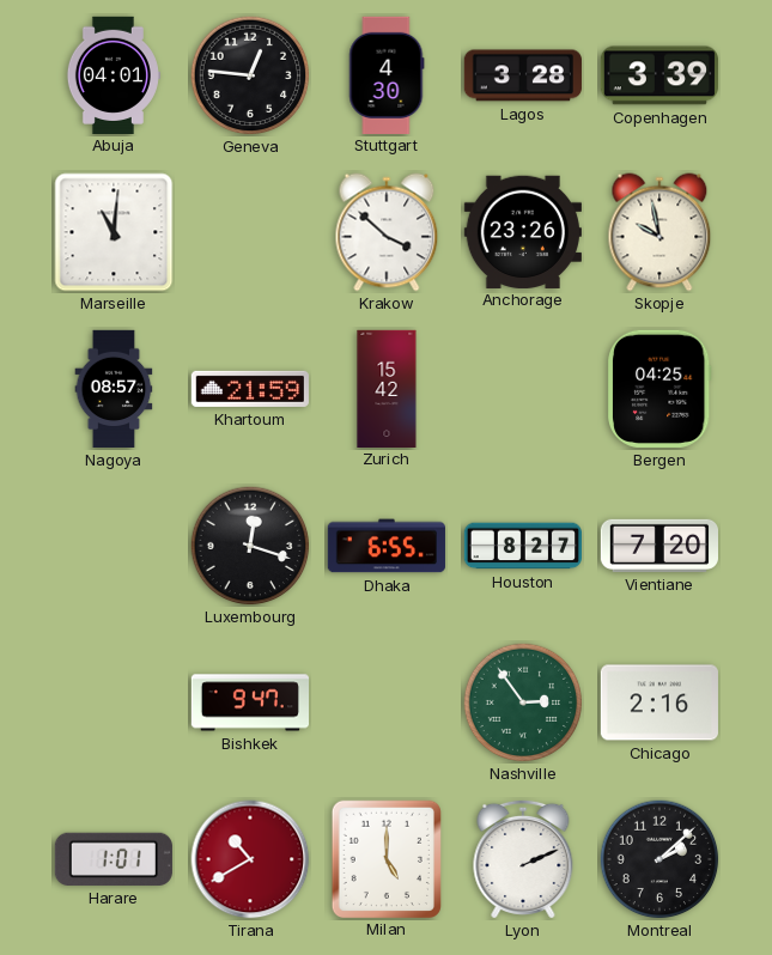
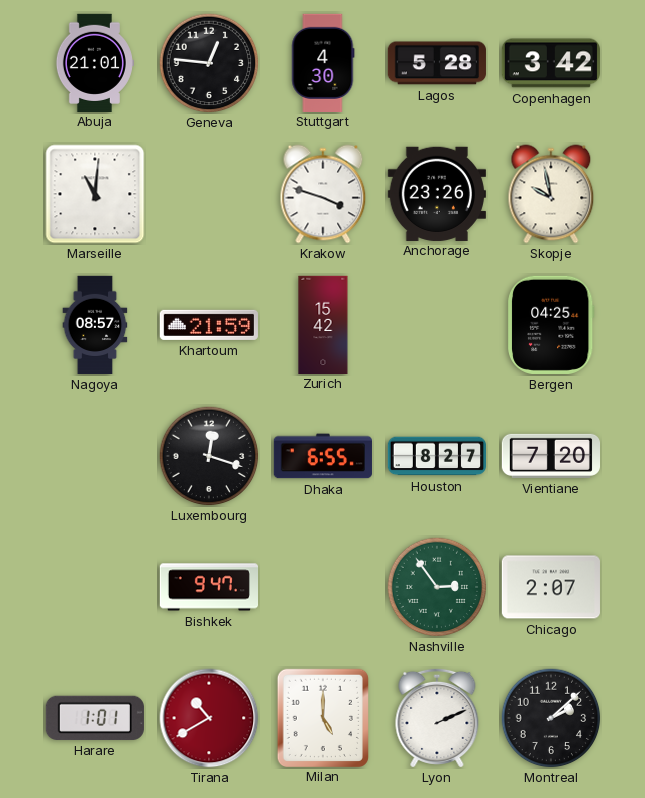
Abuja: 04:01 -> 21:01
Lagos: 3:28 -> 5:28
Copenhagen: 3:39 -> 3:42
Krakow: 3:52 -> 3:48
Chicago: 2:16 -> 2:07
